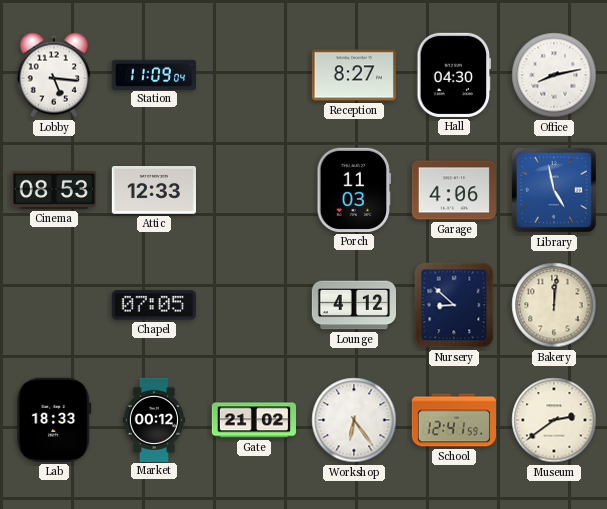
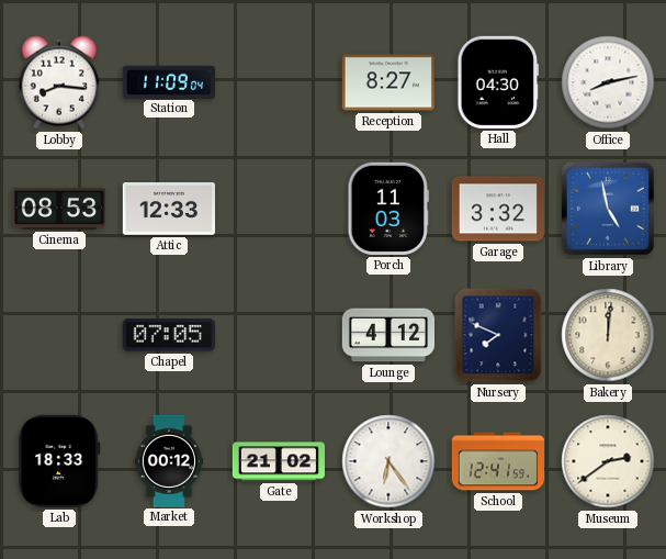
Lobby: 5:16 -> 8:16
Garage: 4:06 -> 3:32
Nursery: 8:52 -> 7:49
